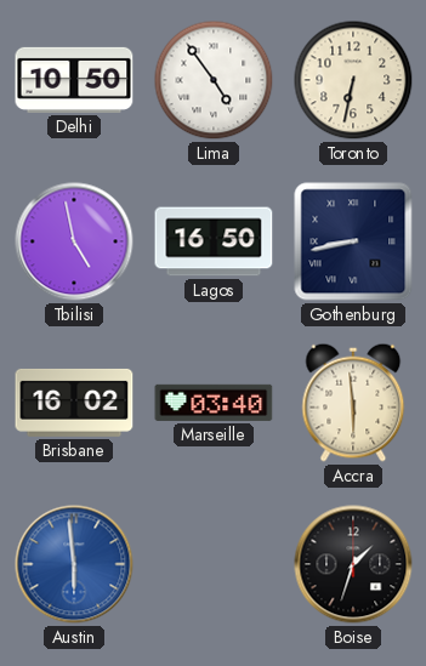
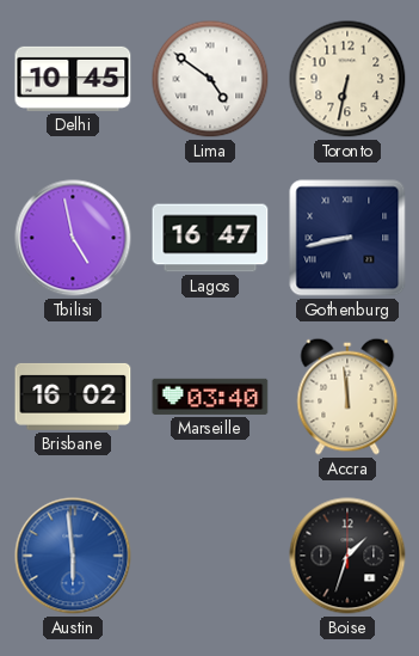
Delhi: 10:50 -> 10:45
Lima: 4:54 -> 4:51
Lagos: 16:50 -> 16:47
Accra: 5:59 -> 11:59
